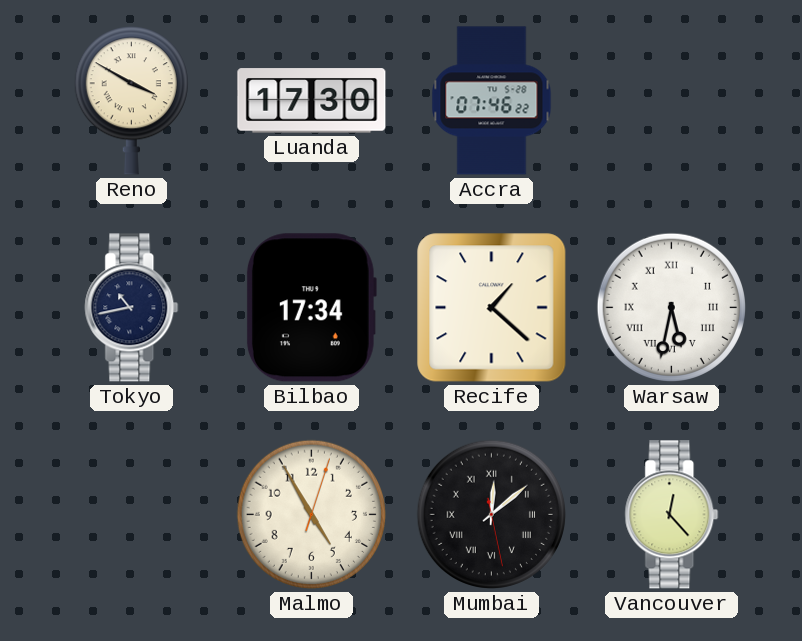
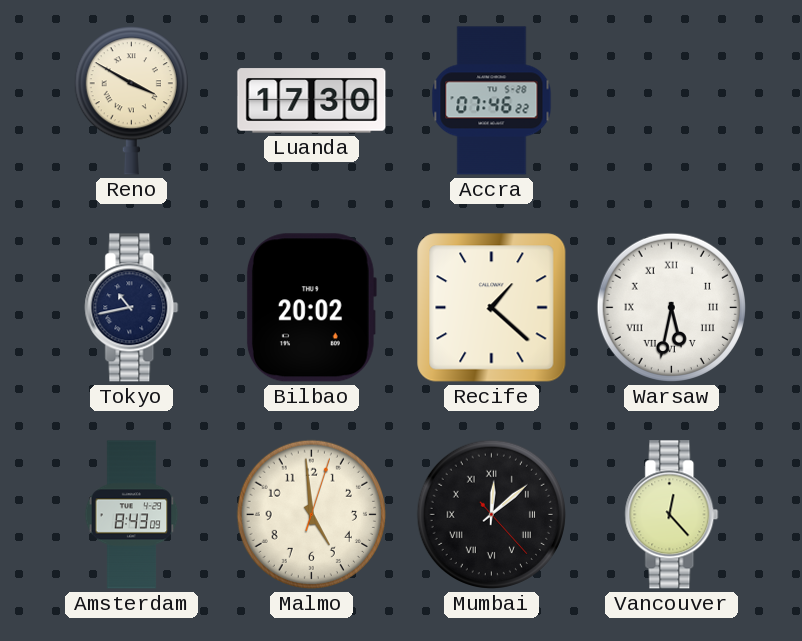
Bilbao: 17:34 -> 20:02
Amsterdam: none -> 8:43
Malmo: 4:55 -> 4:59
Mumbai: 12:08:28 -> 12:08:23
